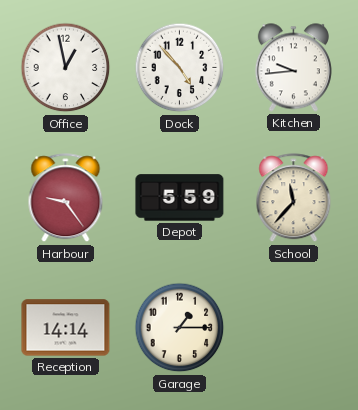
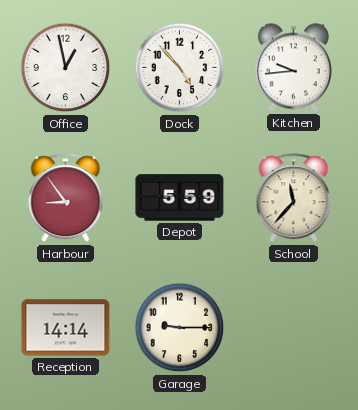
Harbour: 9:24 -> 8:54
Garage: 1:15 -> 9:15
